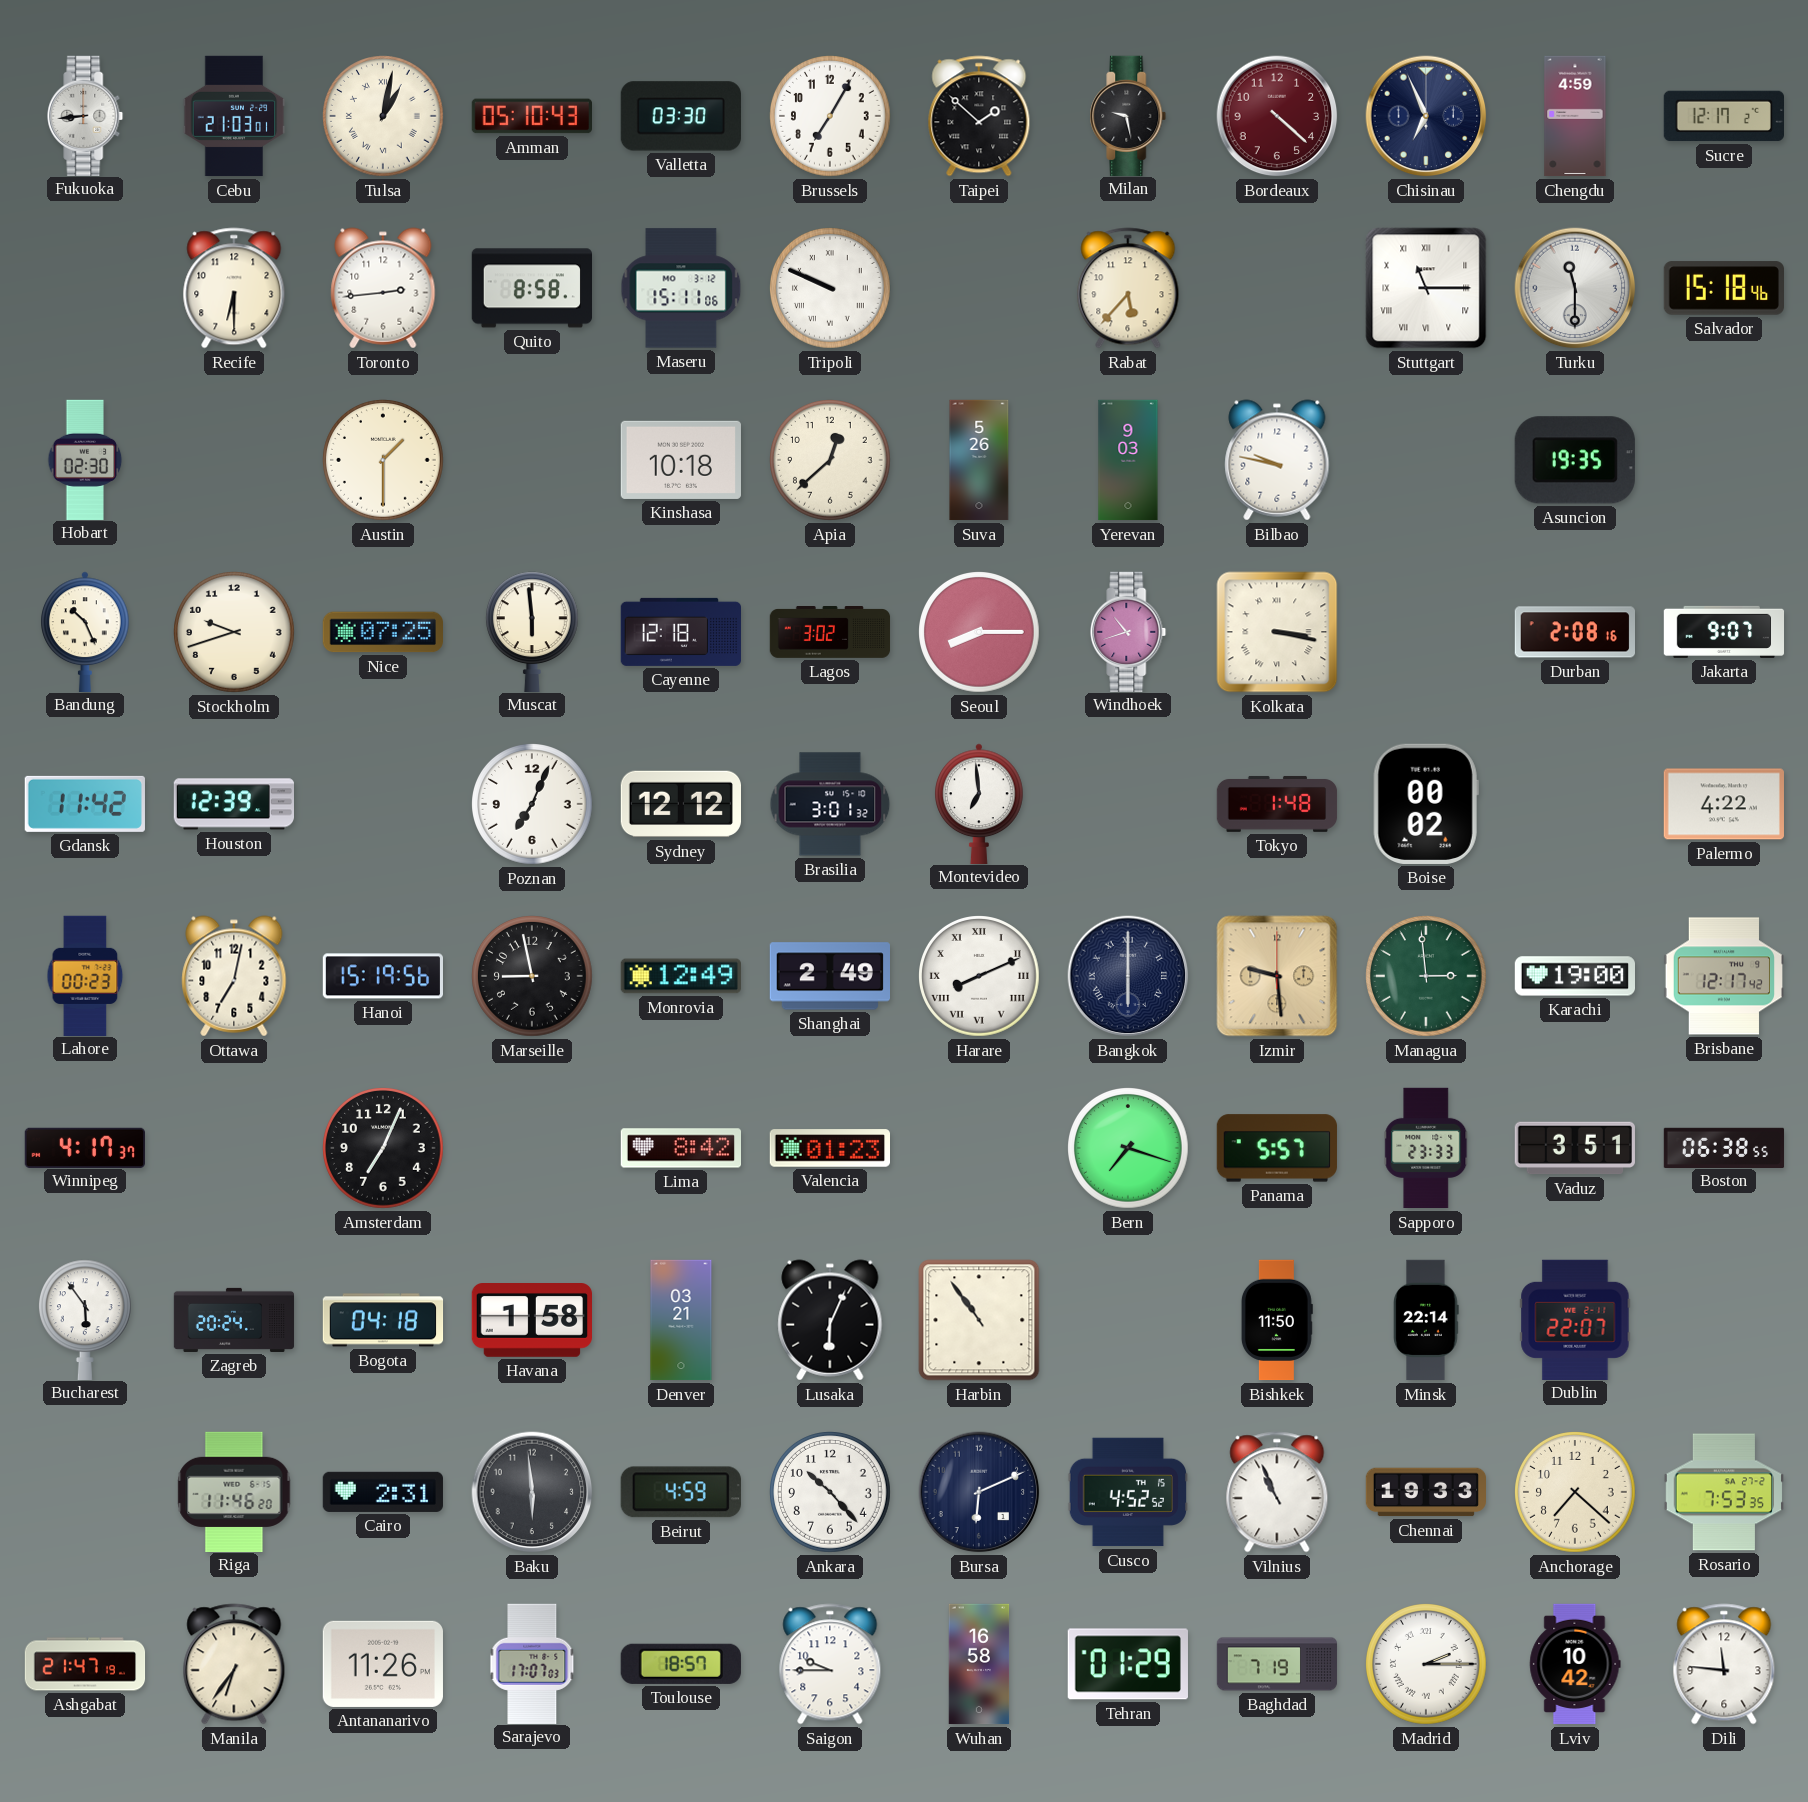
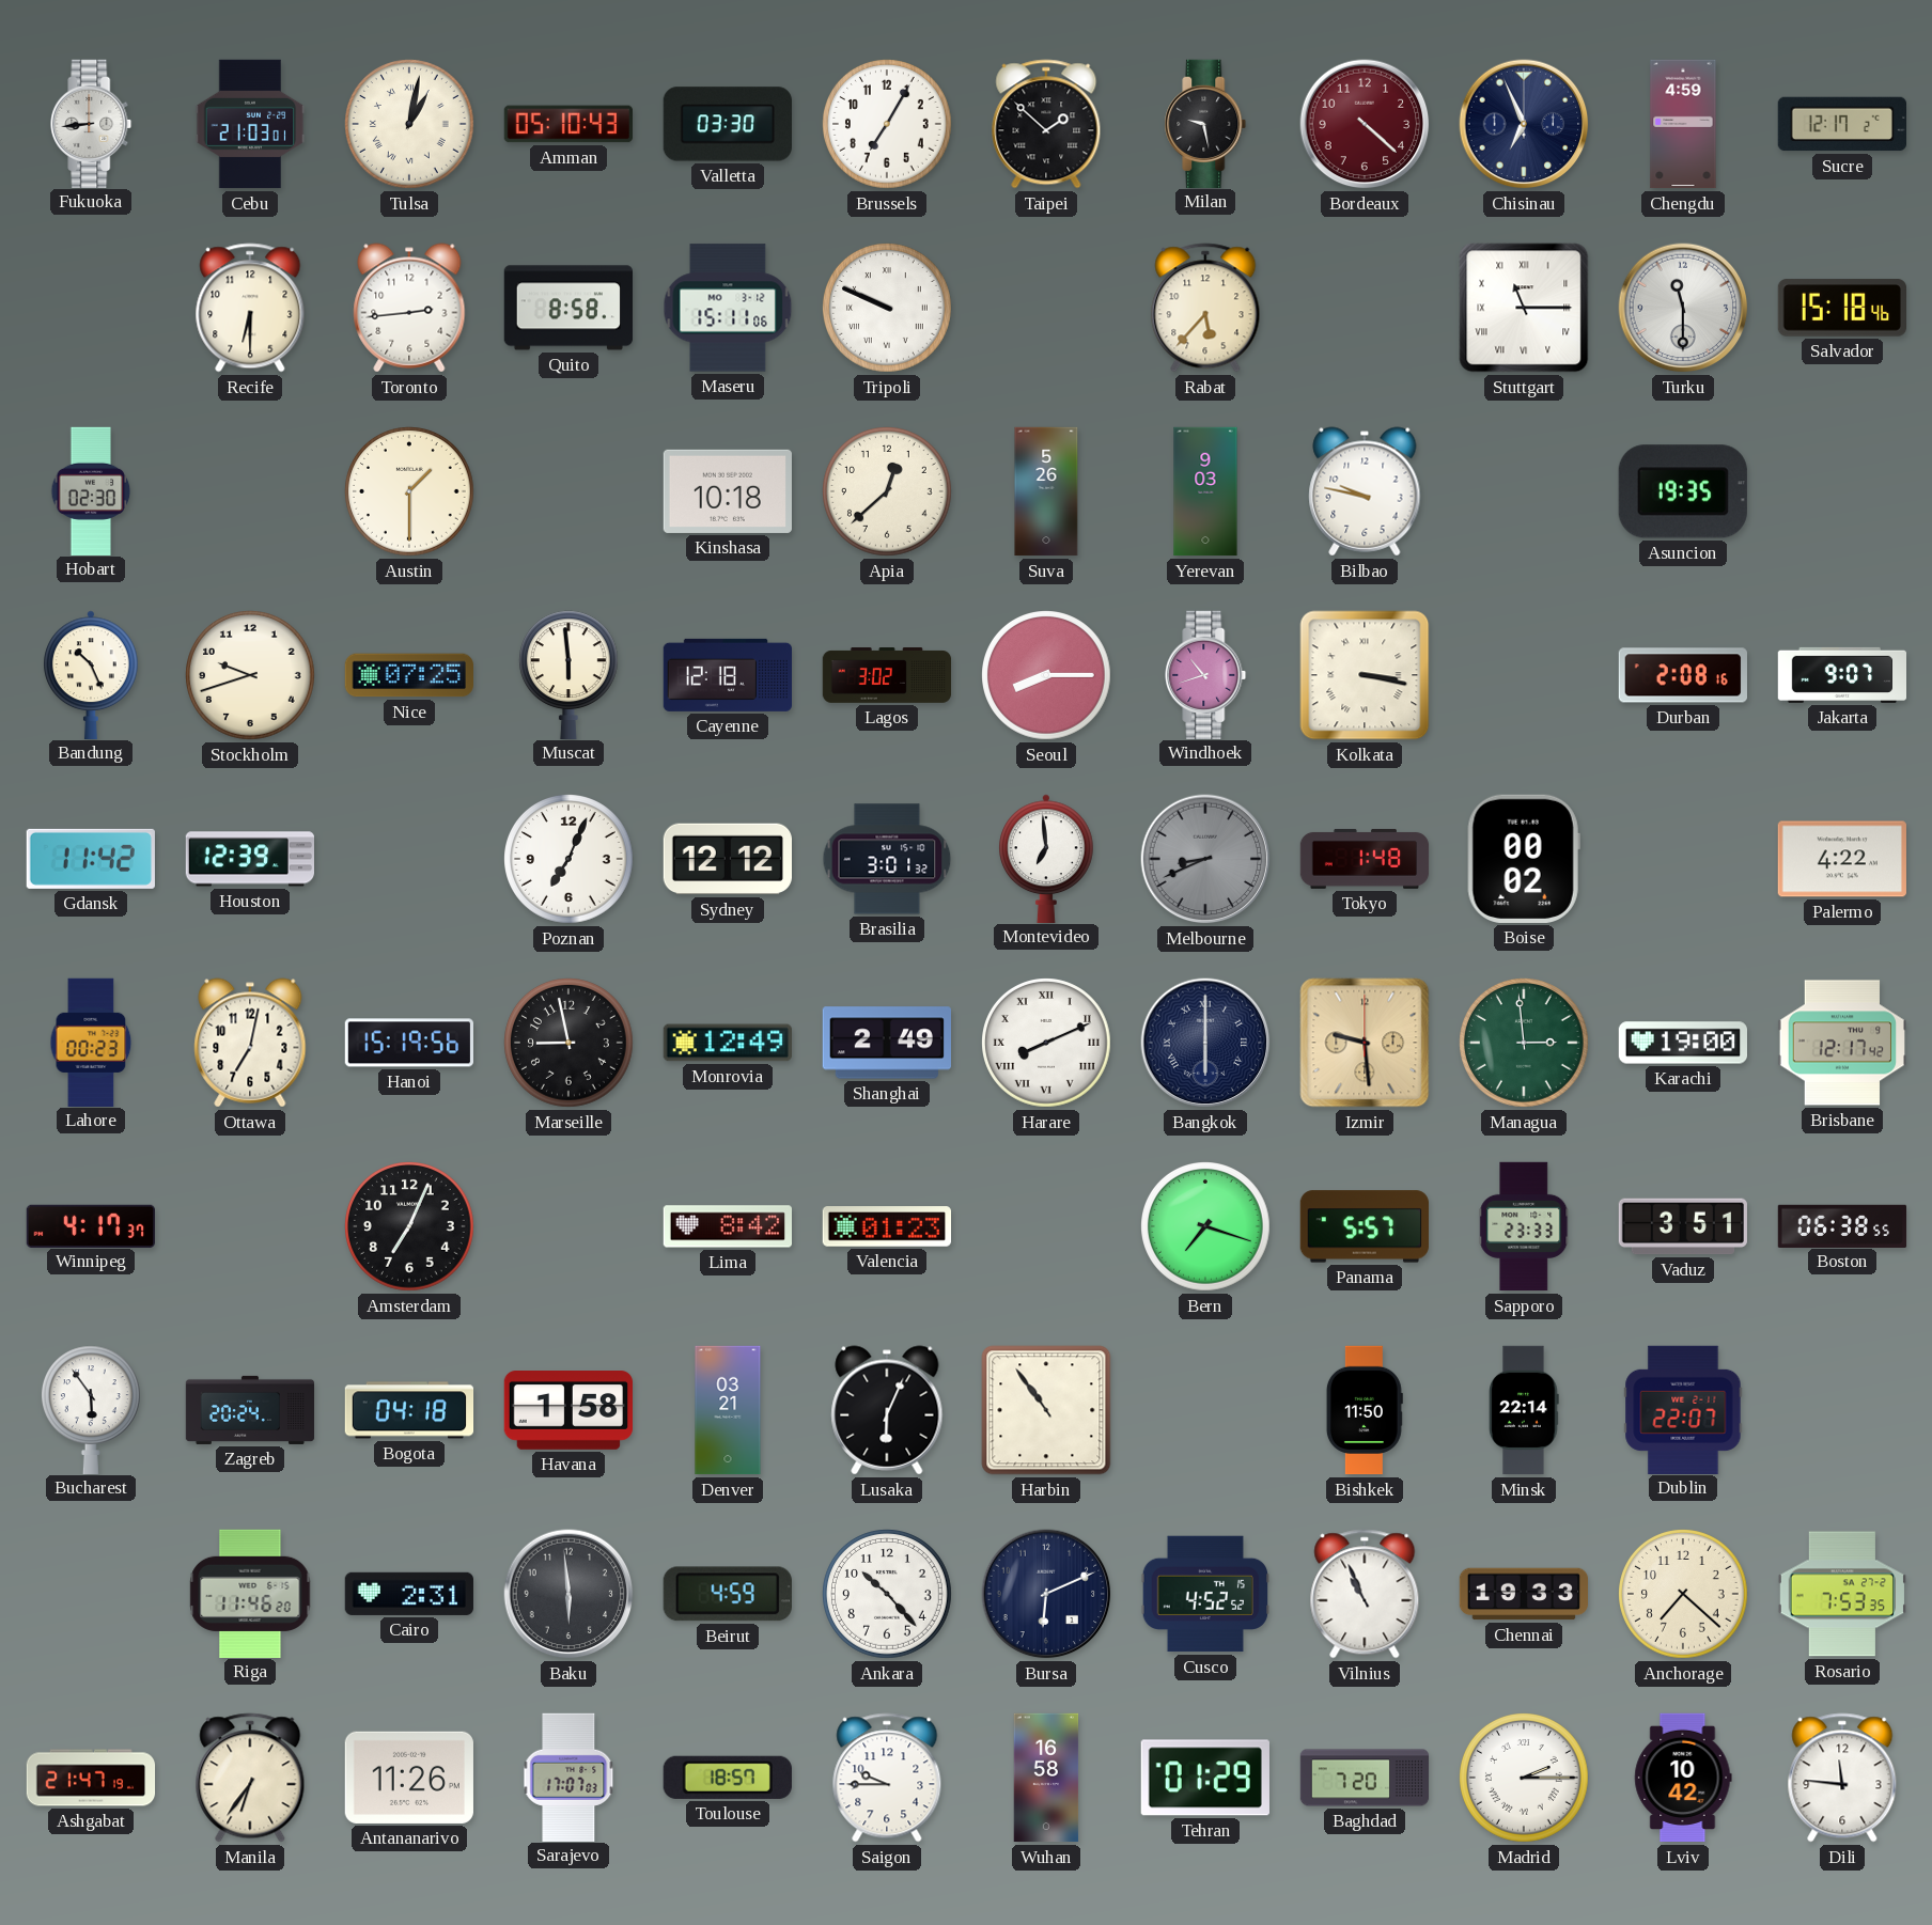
Melbourne: none -> 8:41
Baghdad: 7:19 -> 7:20
